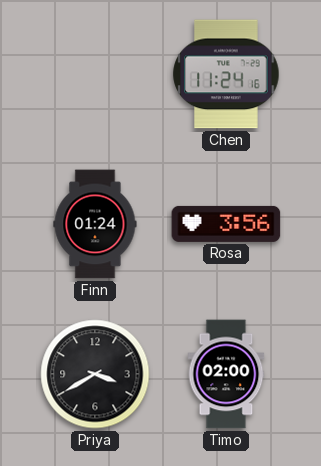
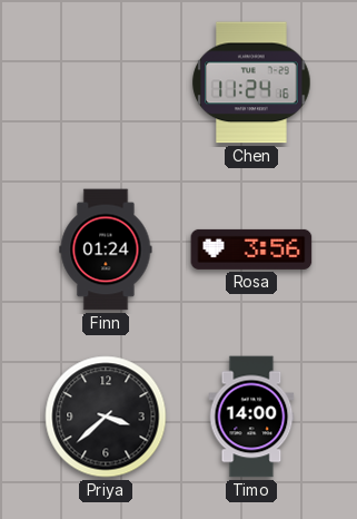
Priya: 3:40 -> 3:38
Timo: 02:00 -> 14:00
